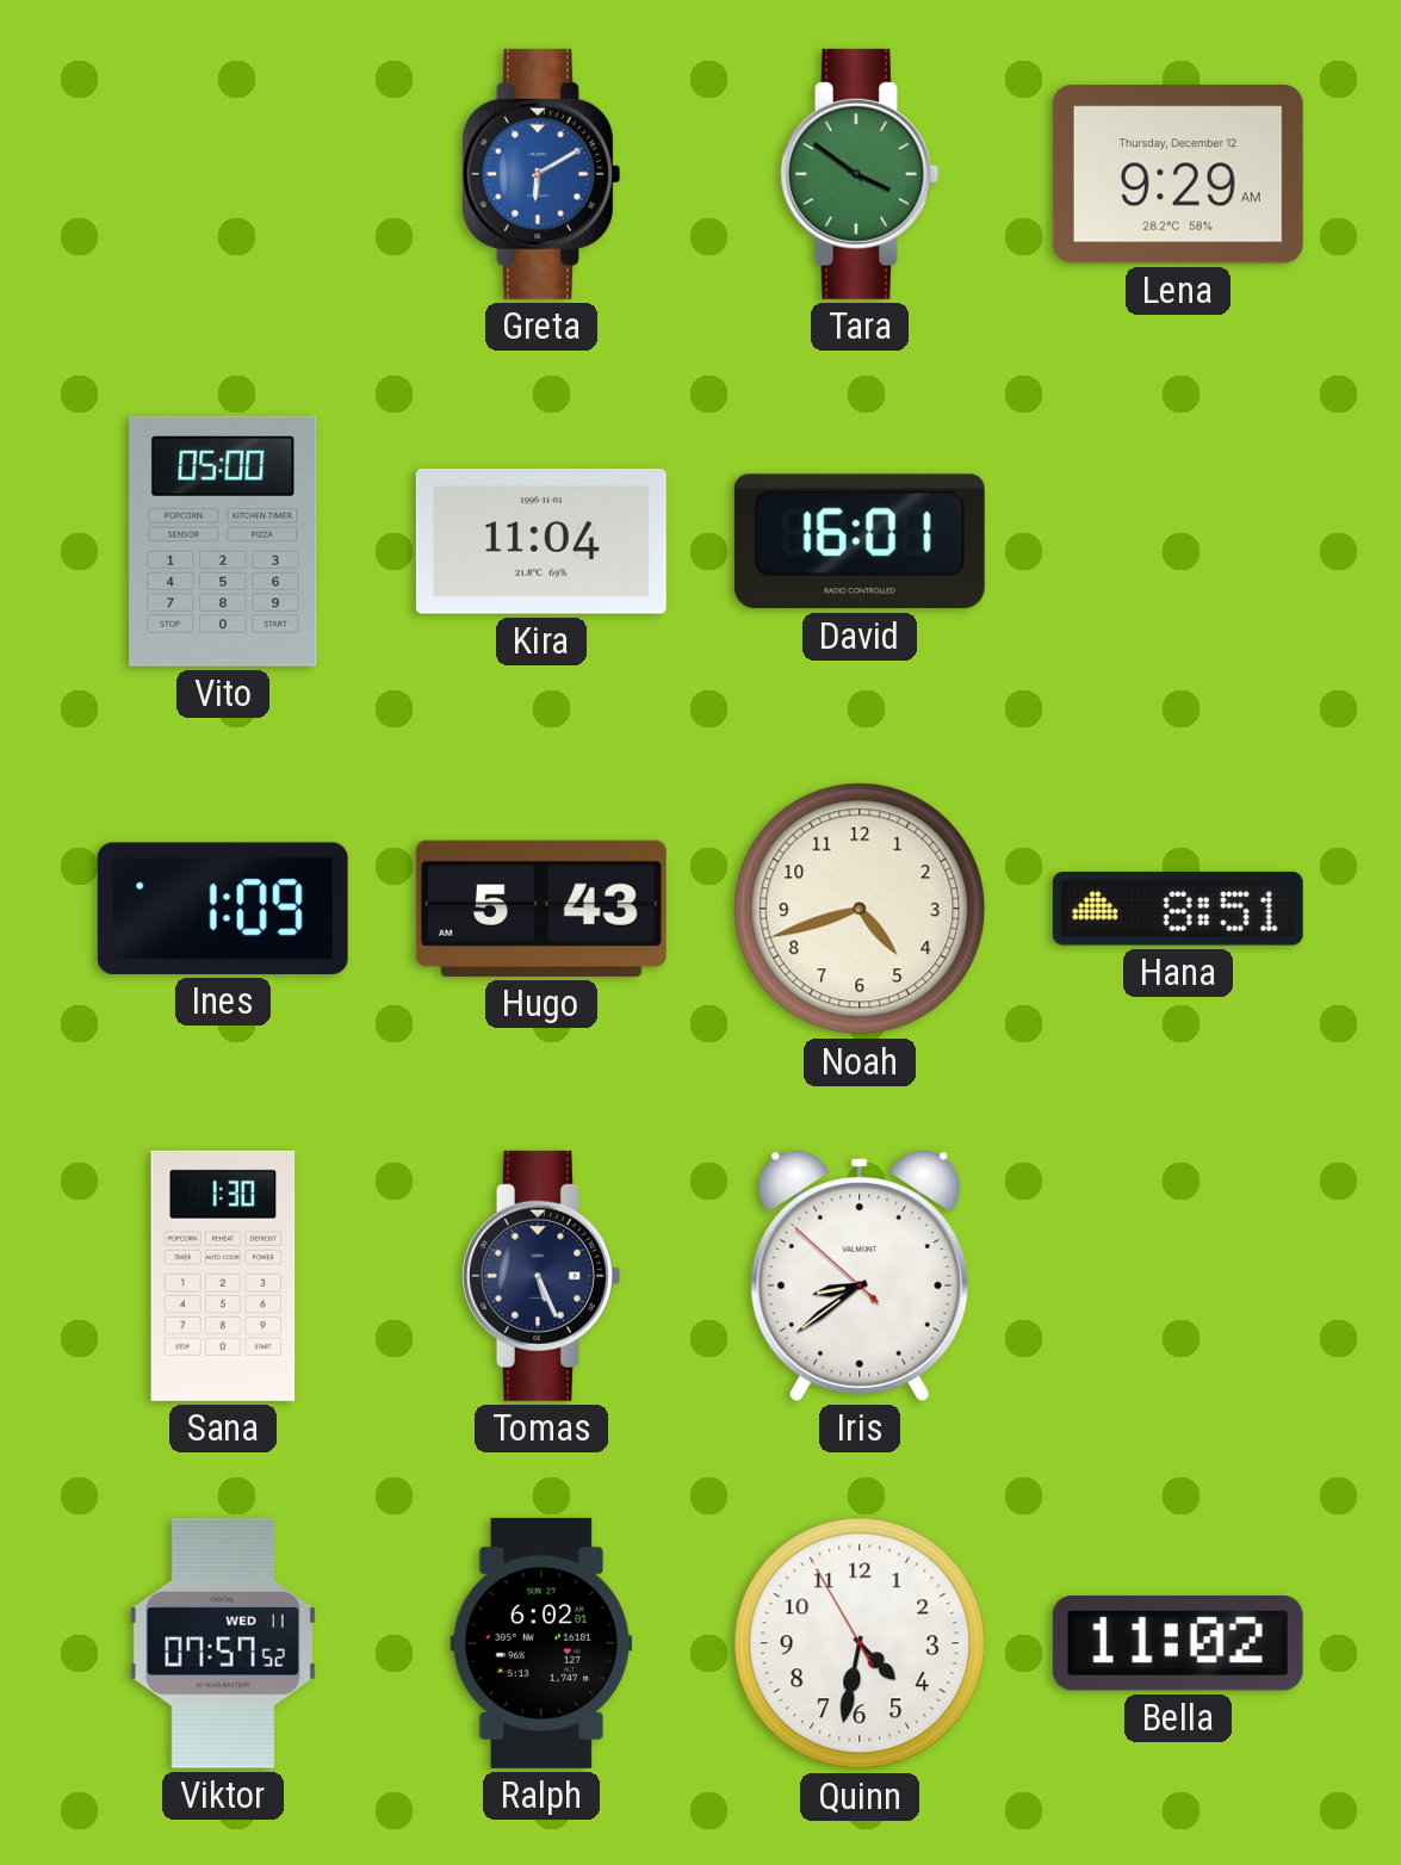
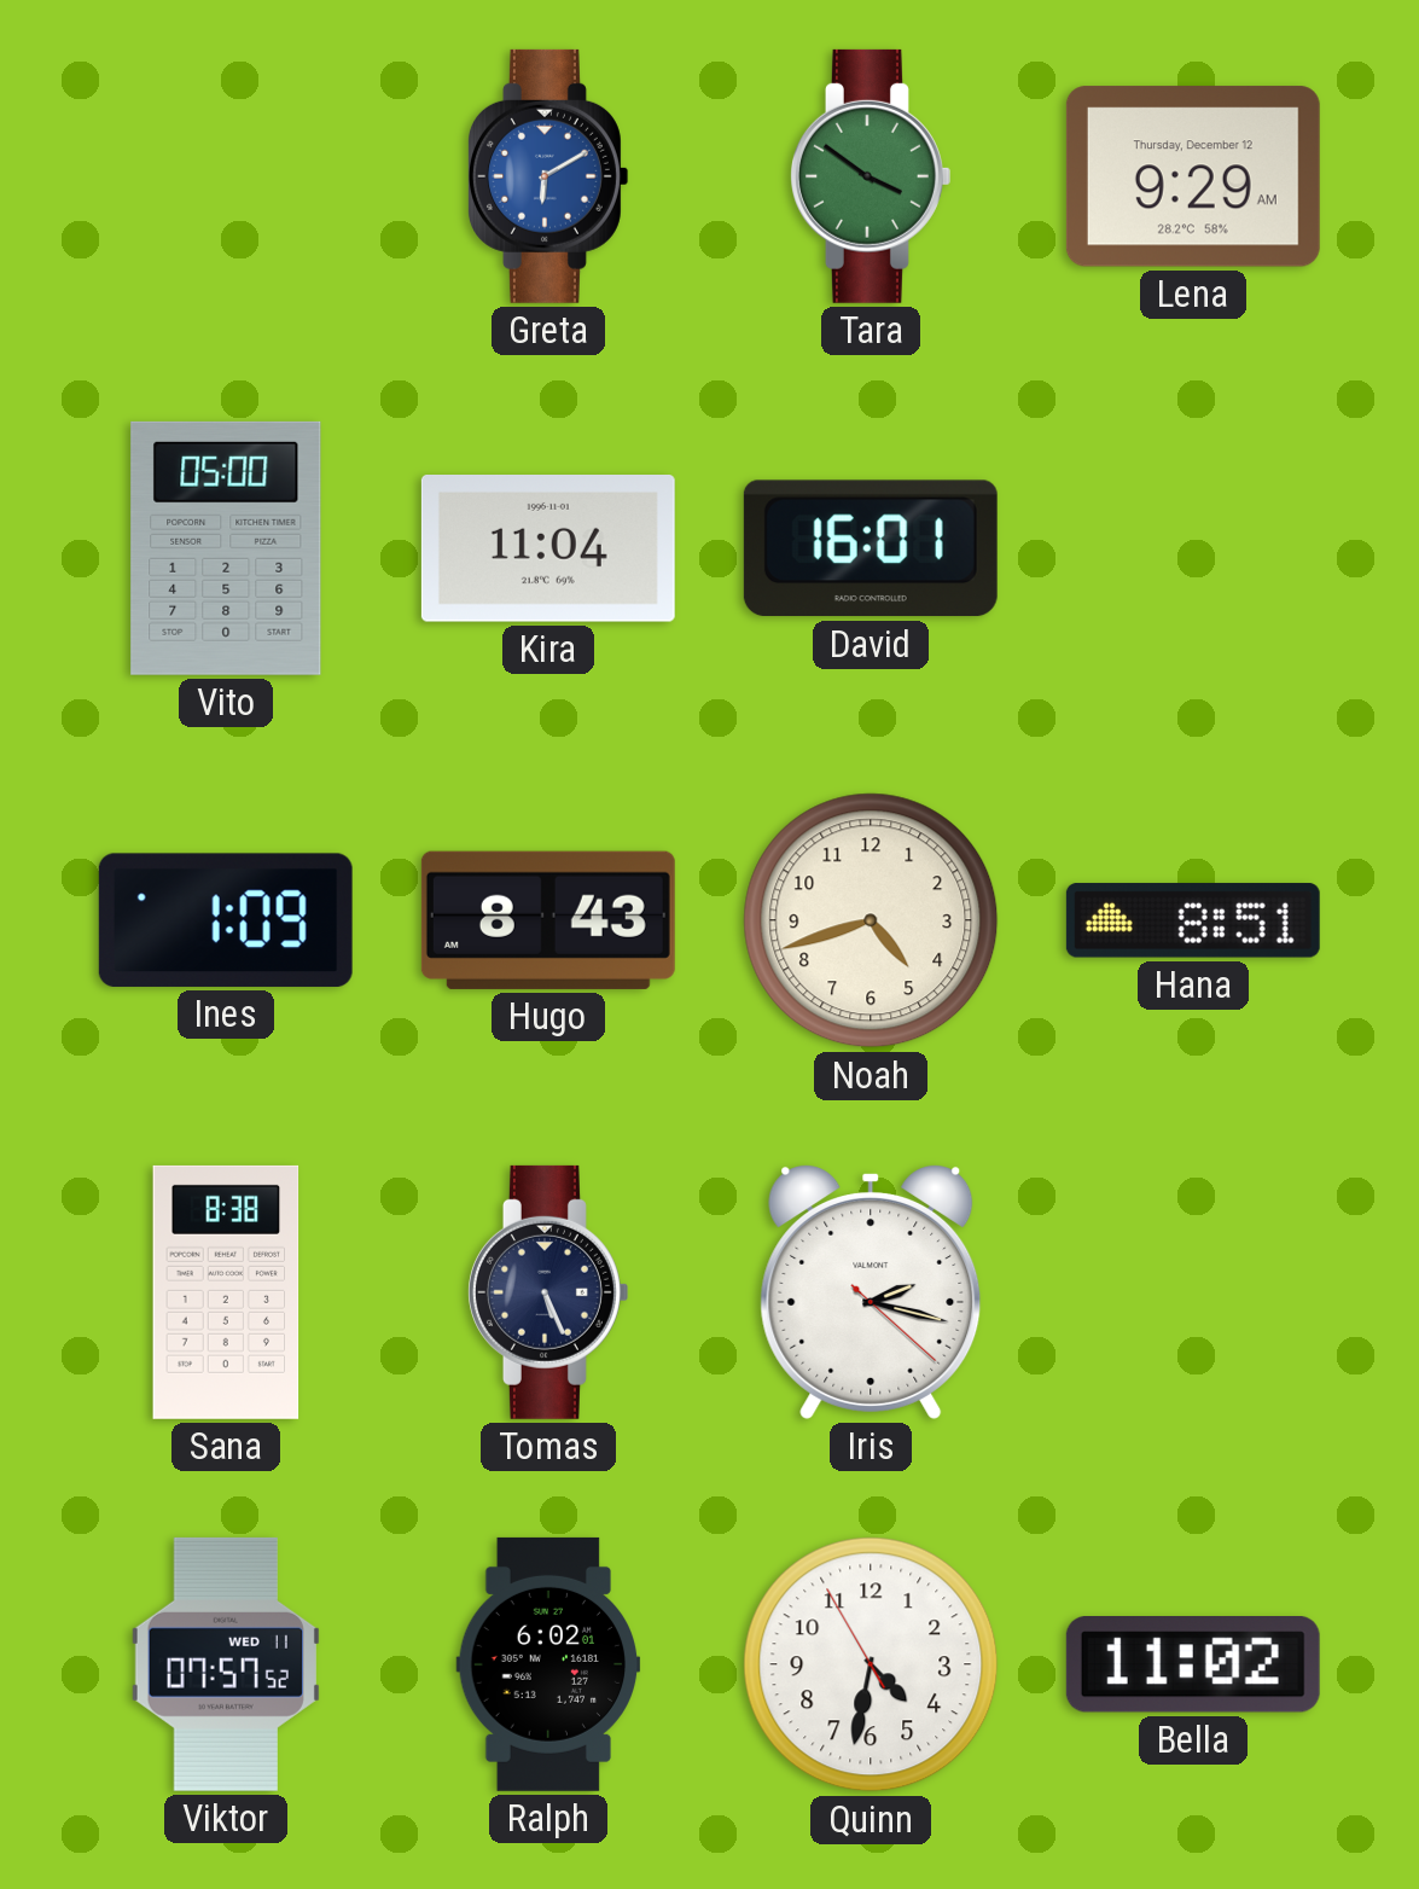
Hugo: 5:43 -> 8:43
Sana: 1:30 -> 8:38
Iris: 8:38 -> 2:17
